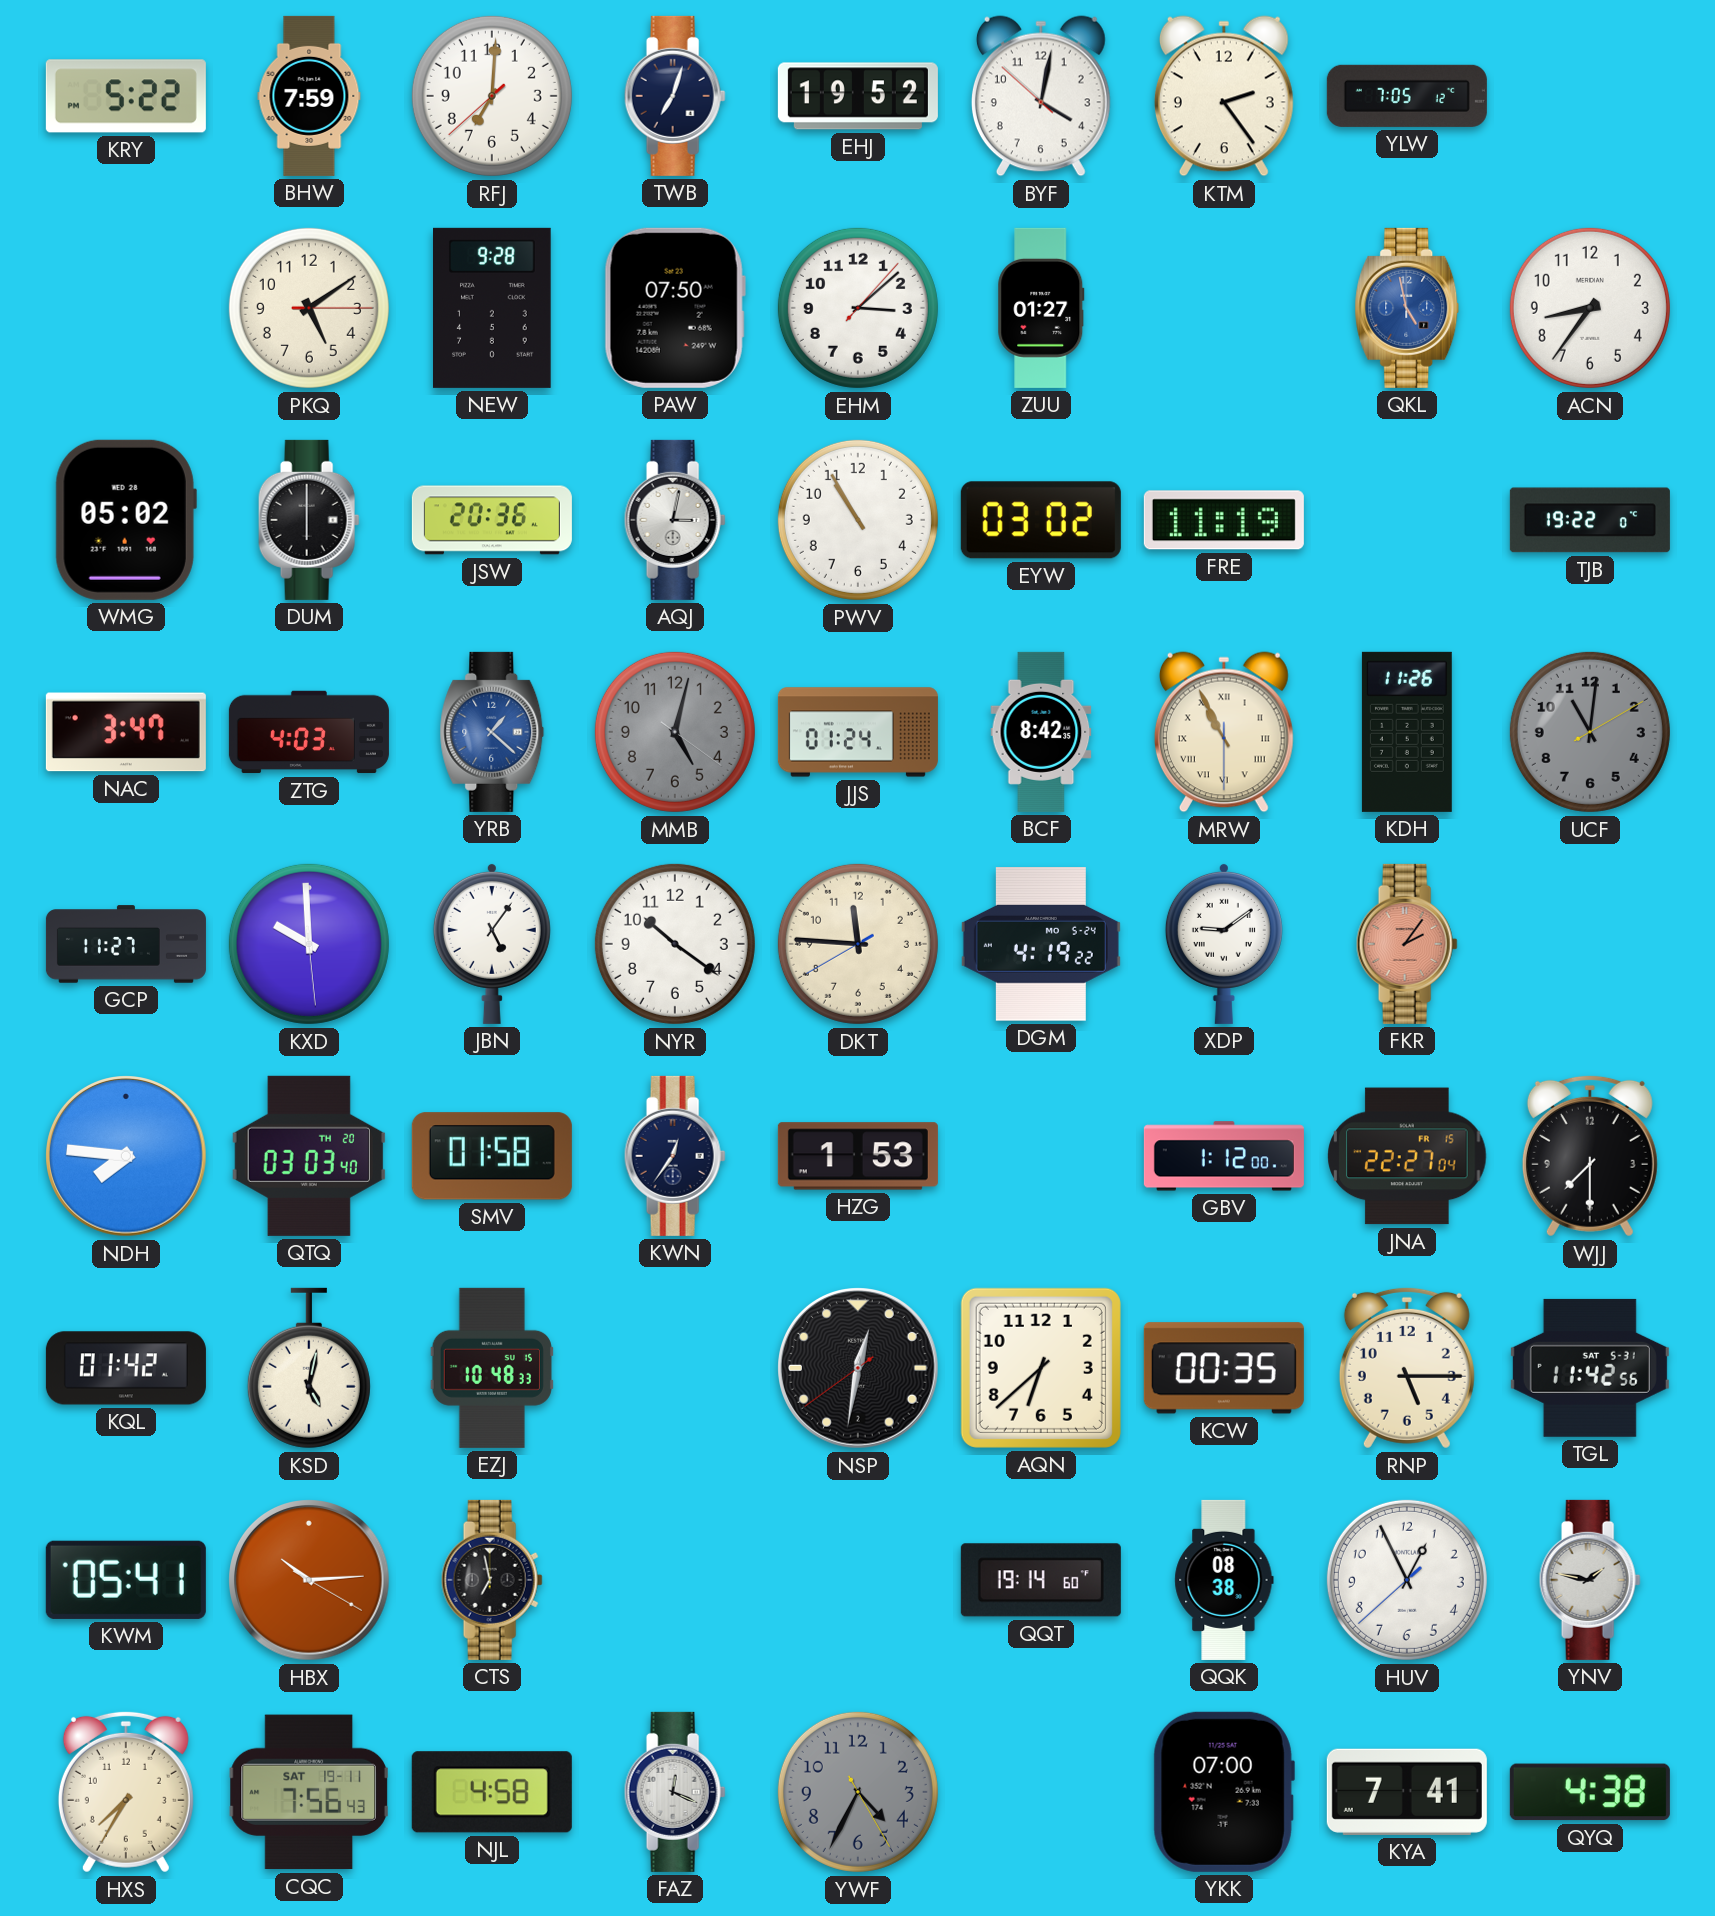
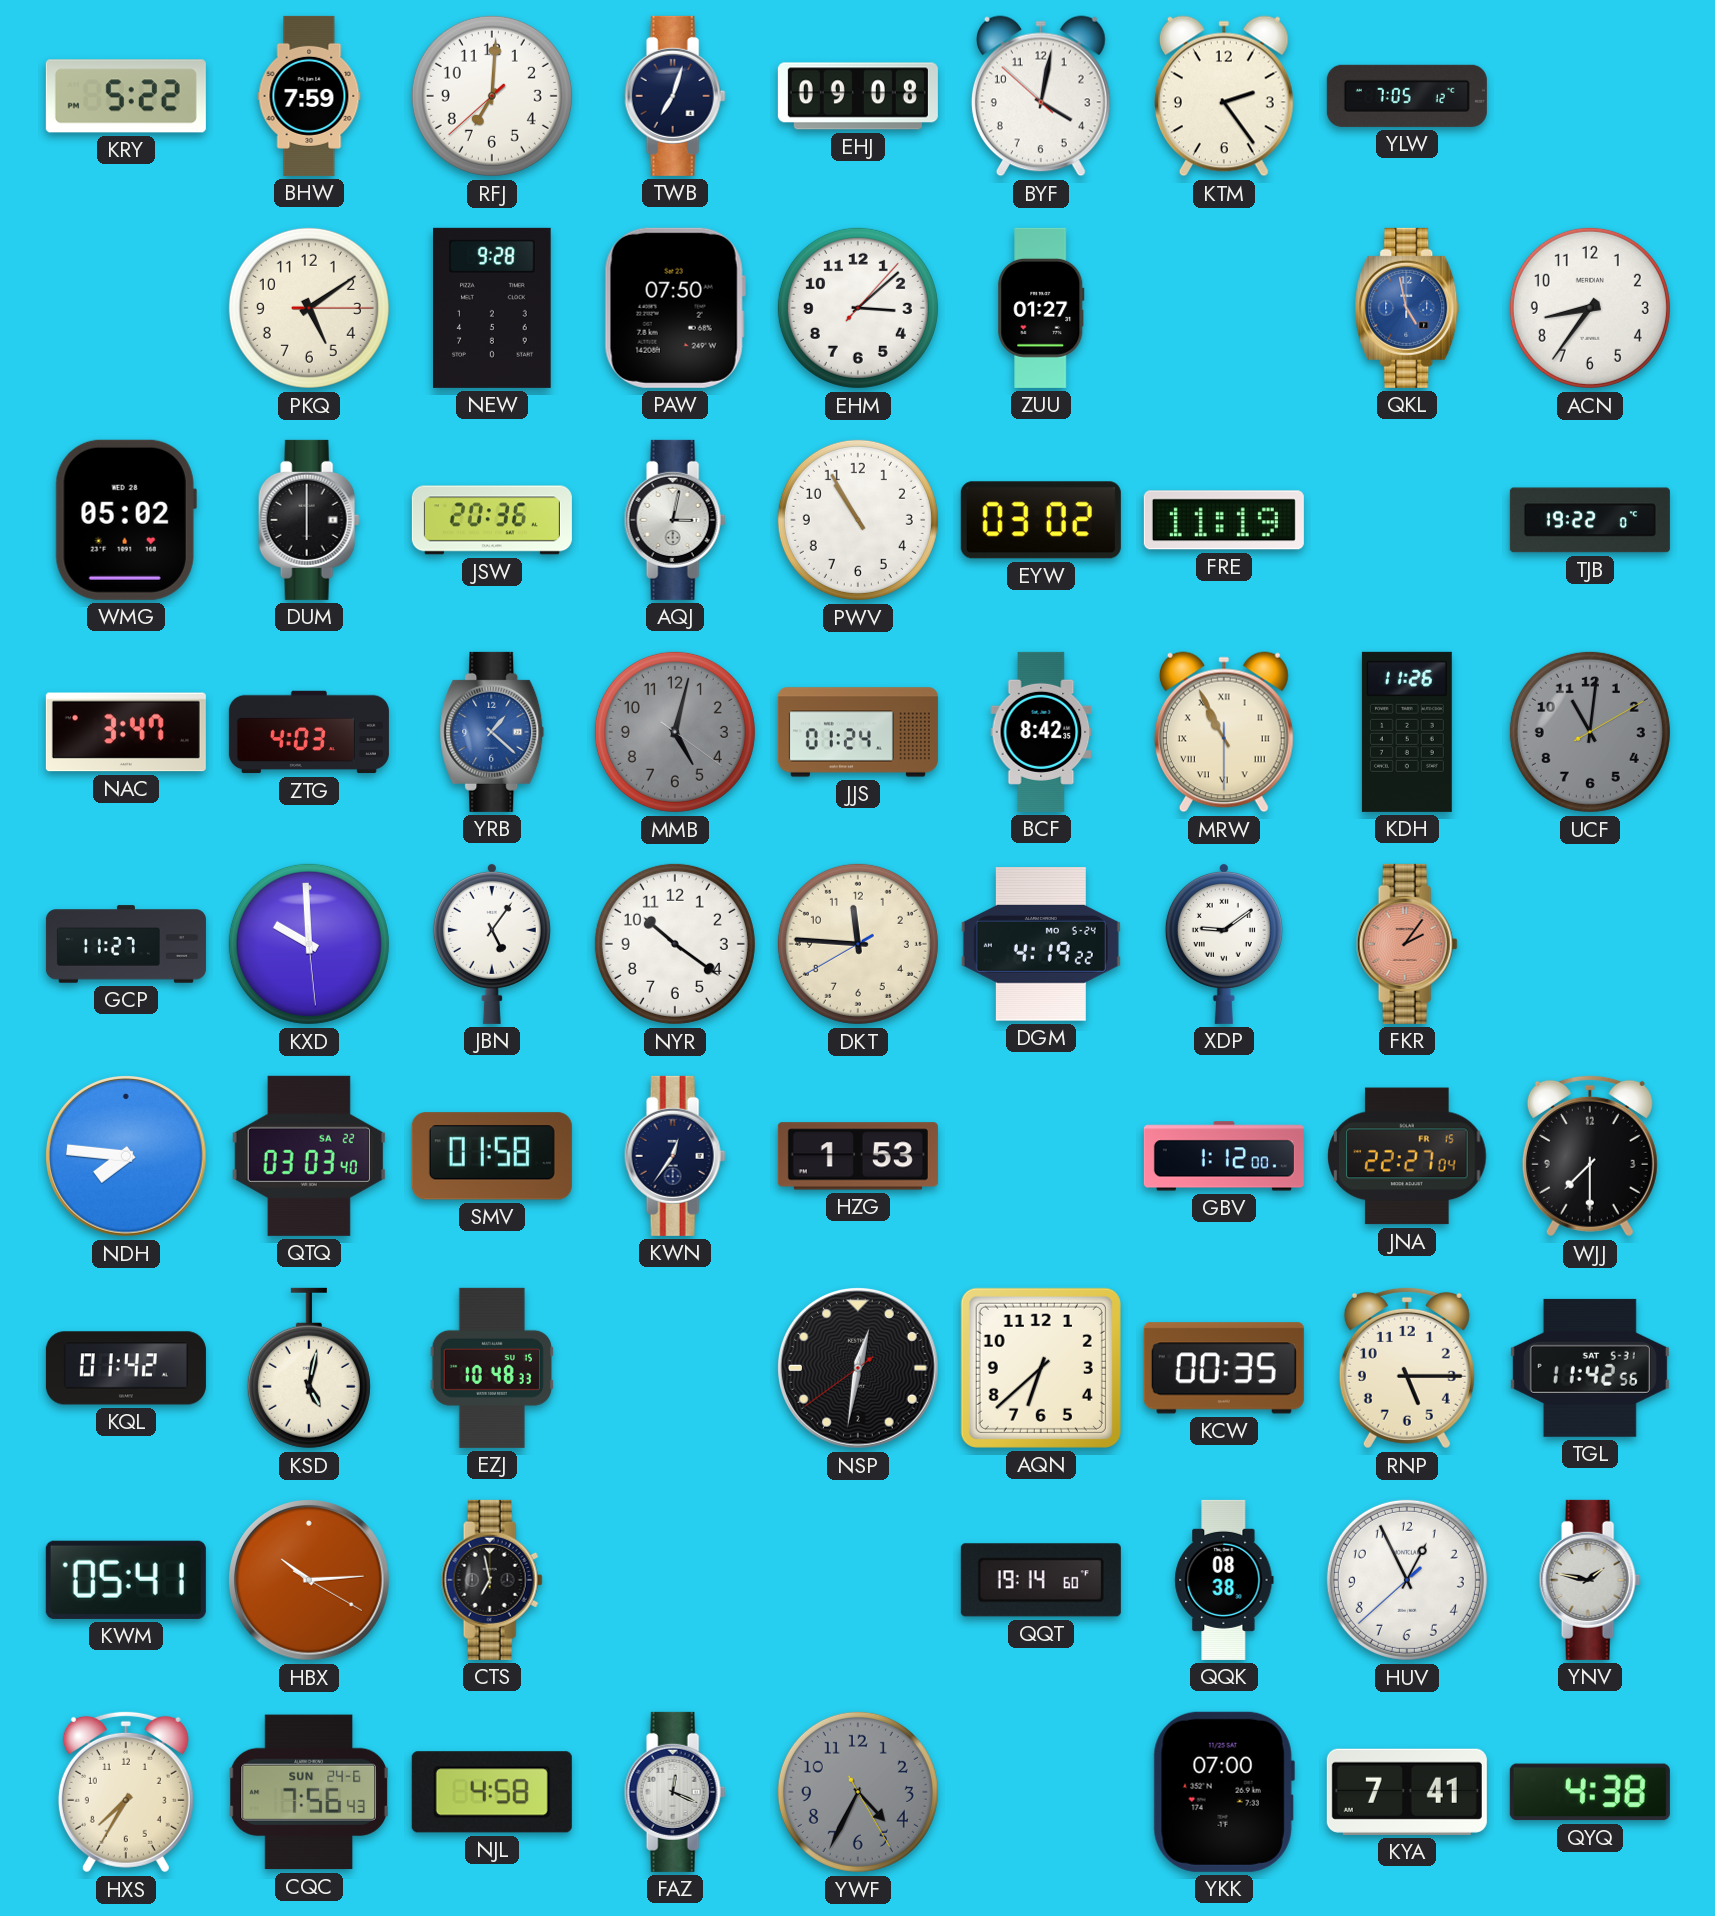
EHJ: 19:52 -> 09:08
QTQ date: TH 20 -> SA 22
CQC date: SAT 19-11 -> SUN 24-6
